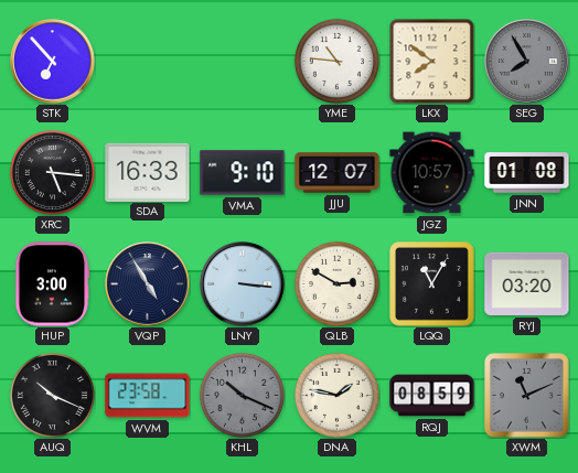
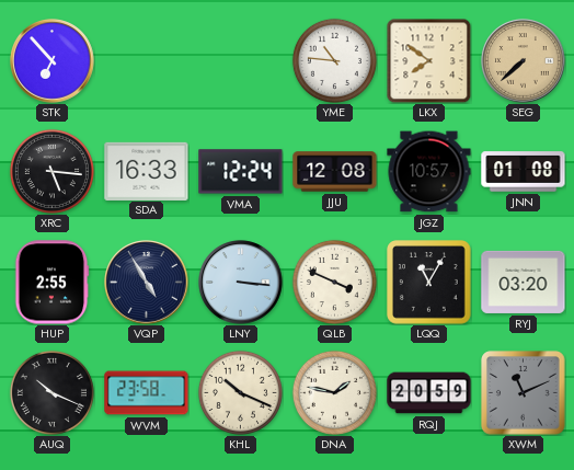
SEG: 7:55 -> 7:38
SEG dial: grey -> champagne
VMA: 9:10 -> 12:24
JJU: 12:07 -> 12:08
HUP: 3:00 -> 2:55
QLB: 2:50 -> 3:49
KHL dial: grey -> cream
RQJ: 08:59 -> 20:59
